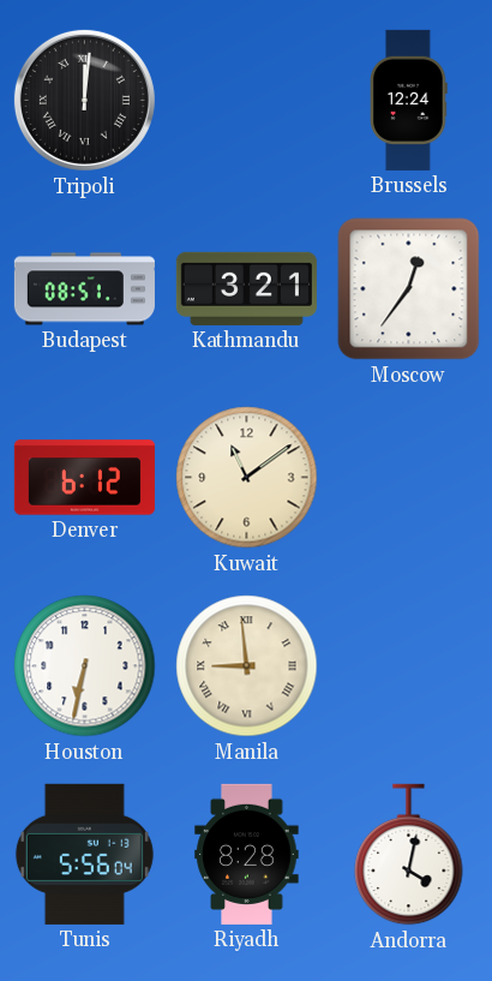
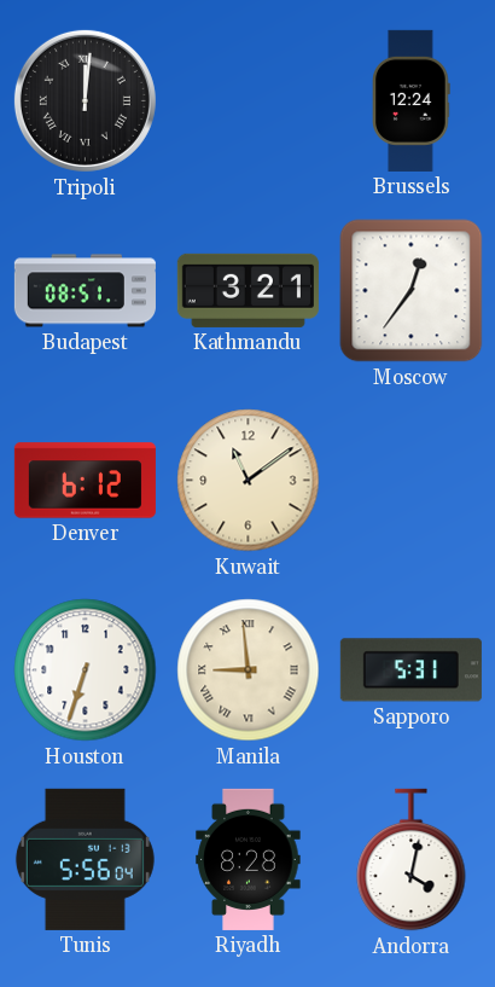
Houston: 6:32 -> 6:33
Sapporo: none -> 5:31
